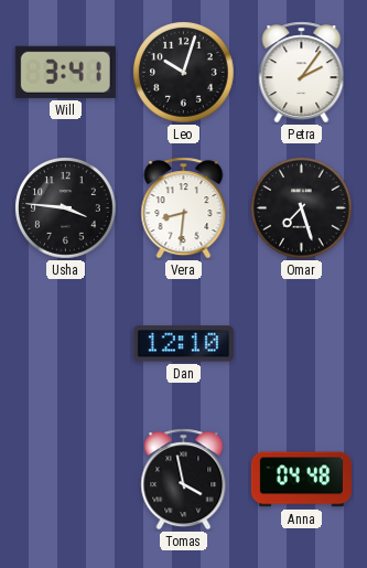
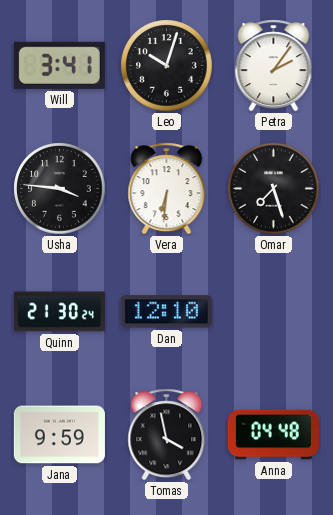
Vera: 8:31 -> 6:31
Quinn: none -> 21:30
Jana: none -> 9:59
